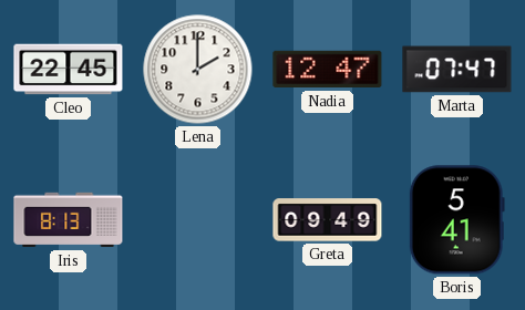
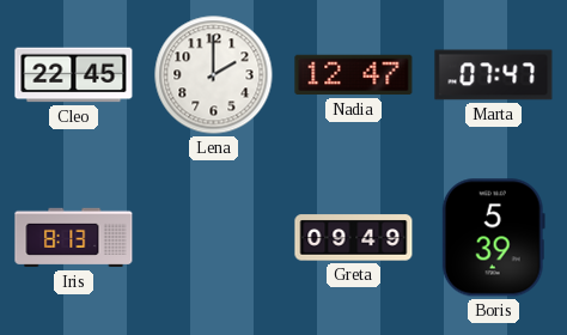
Boris: 5:41 -> 5:39
